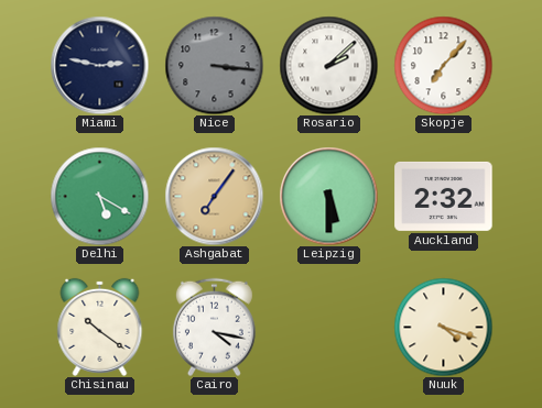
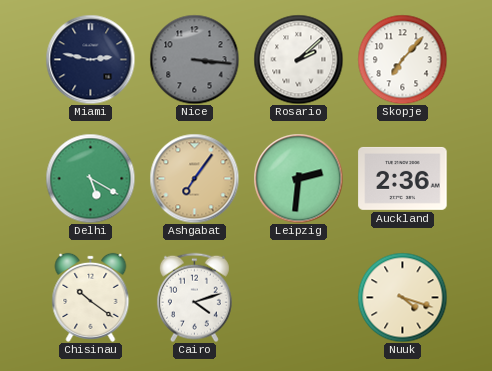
Leipzig: 5:30 -> 2:31
Auckland: 2:32 -> 2:36
Cairo: 4:17 -> 4:12
